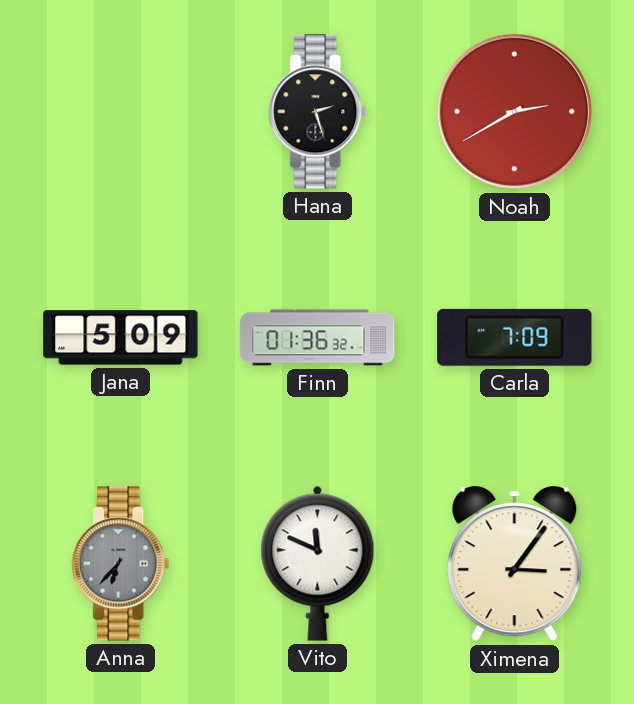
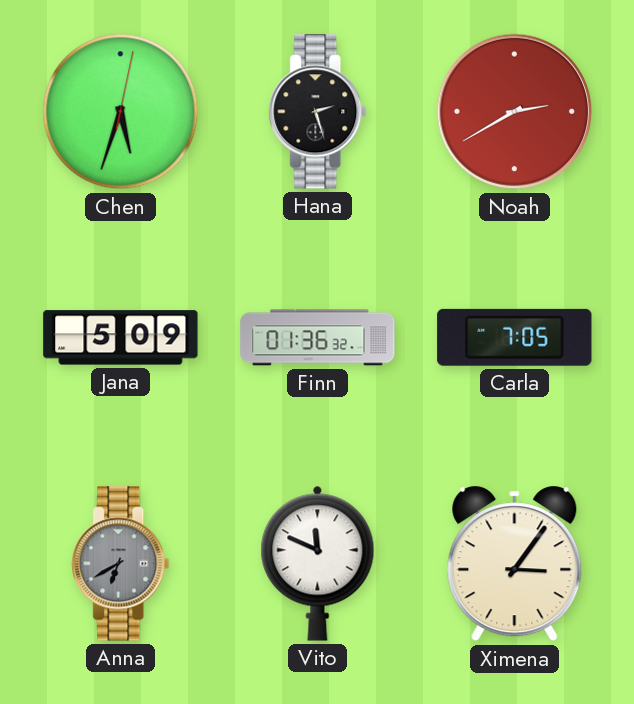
Chen: none -> 5:33
Carla: 7:09 -> 7:05
Anna: 6:37 -> 6:40
